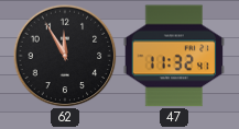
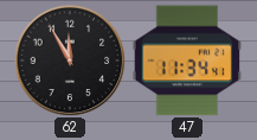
47: 11:32 -> 11:34
